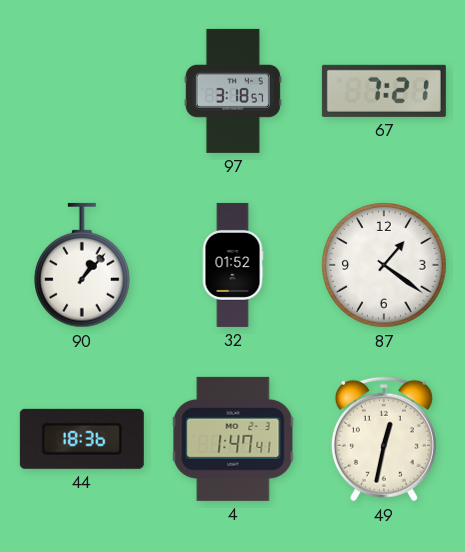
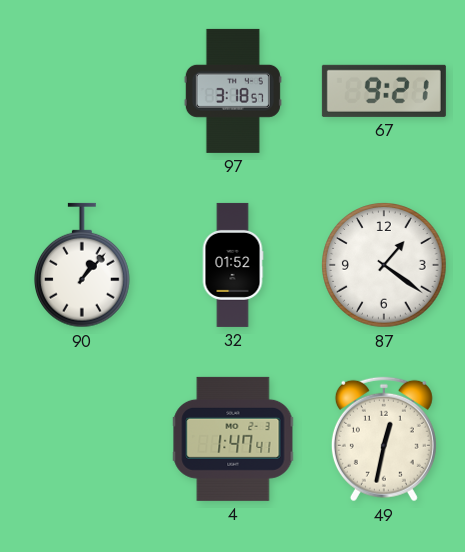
67: 7:21 -> 9:21
44: 18:36 -> none
